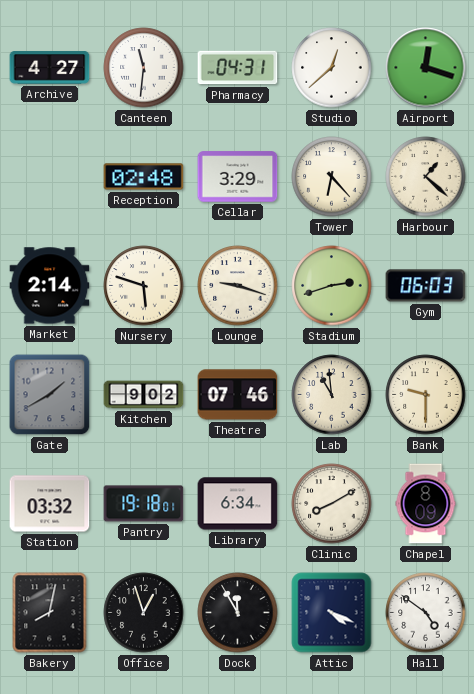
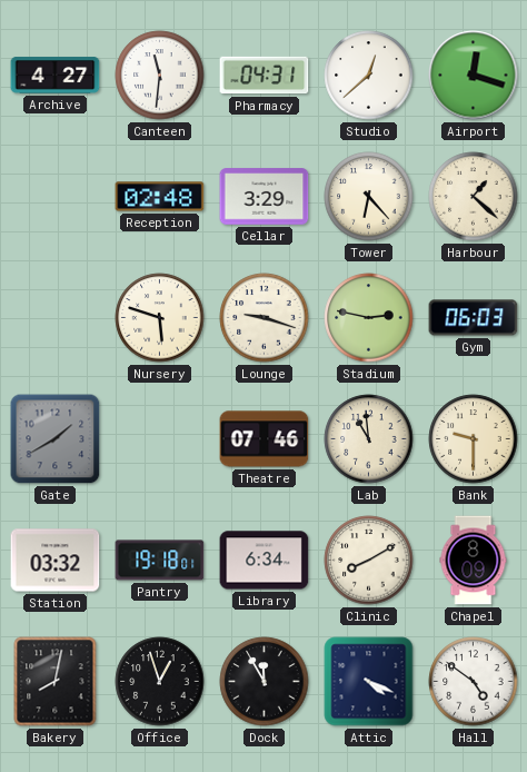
Market: 2:14 -> none
Stadium: 2:42 -> 2:47
Kitchen: 9:02 -> none
